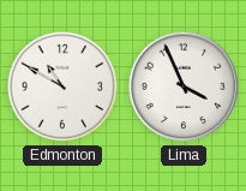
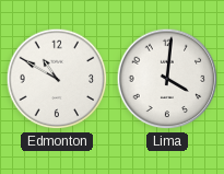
Lima: 3:56 -> 4:01
